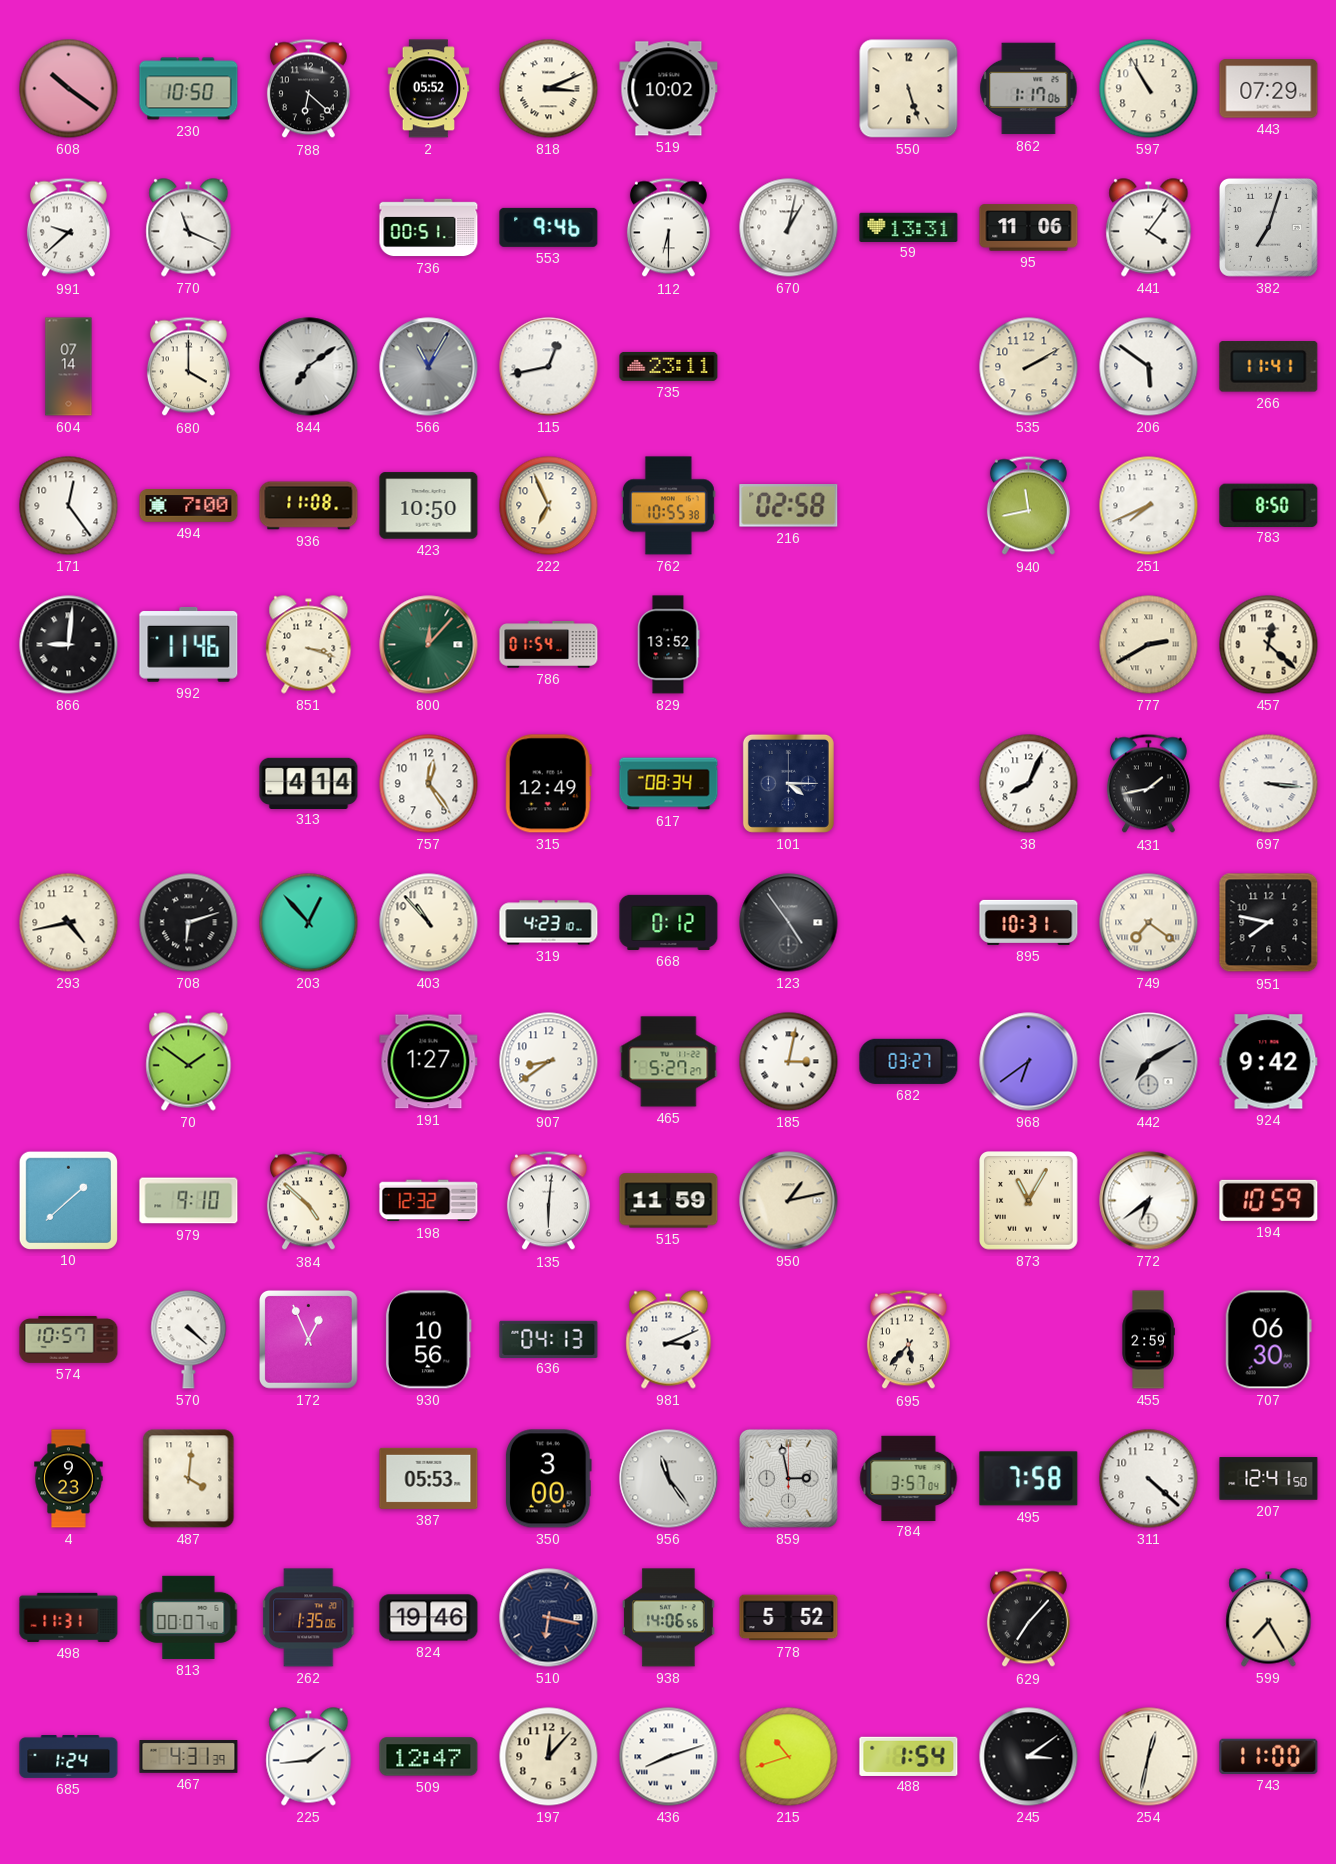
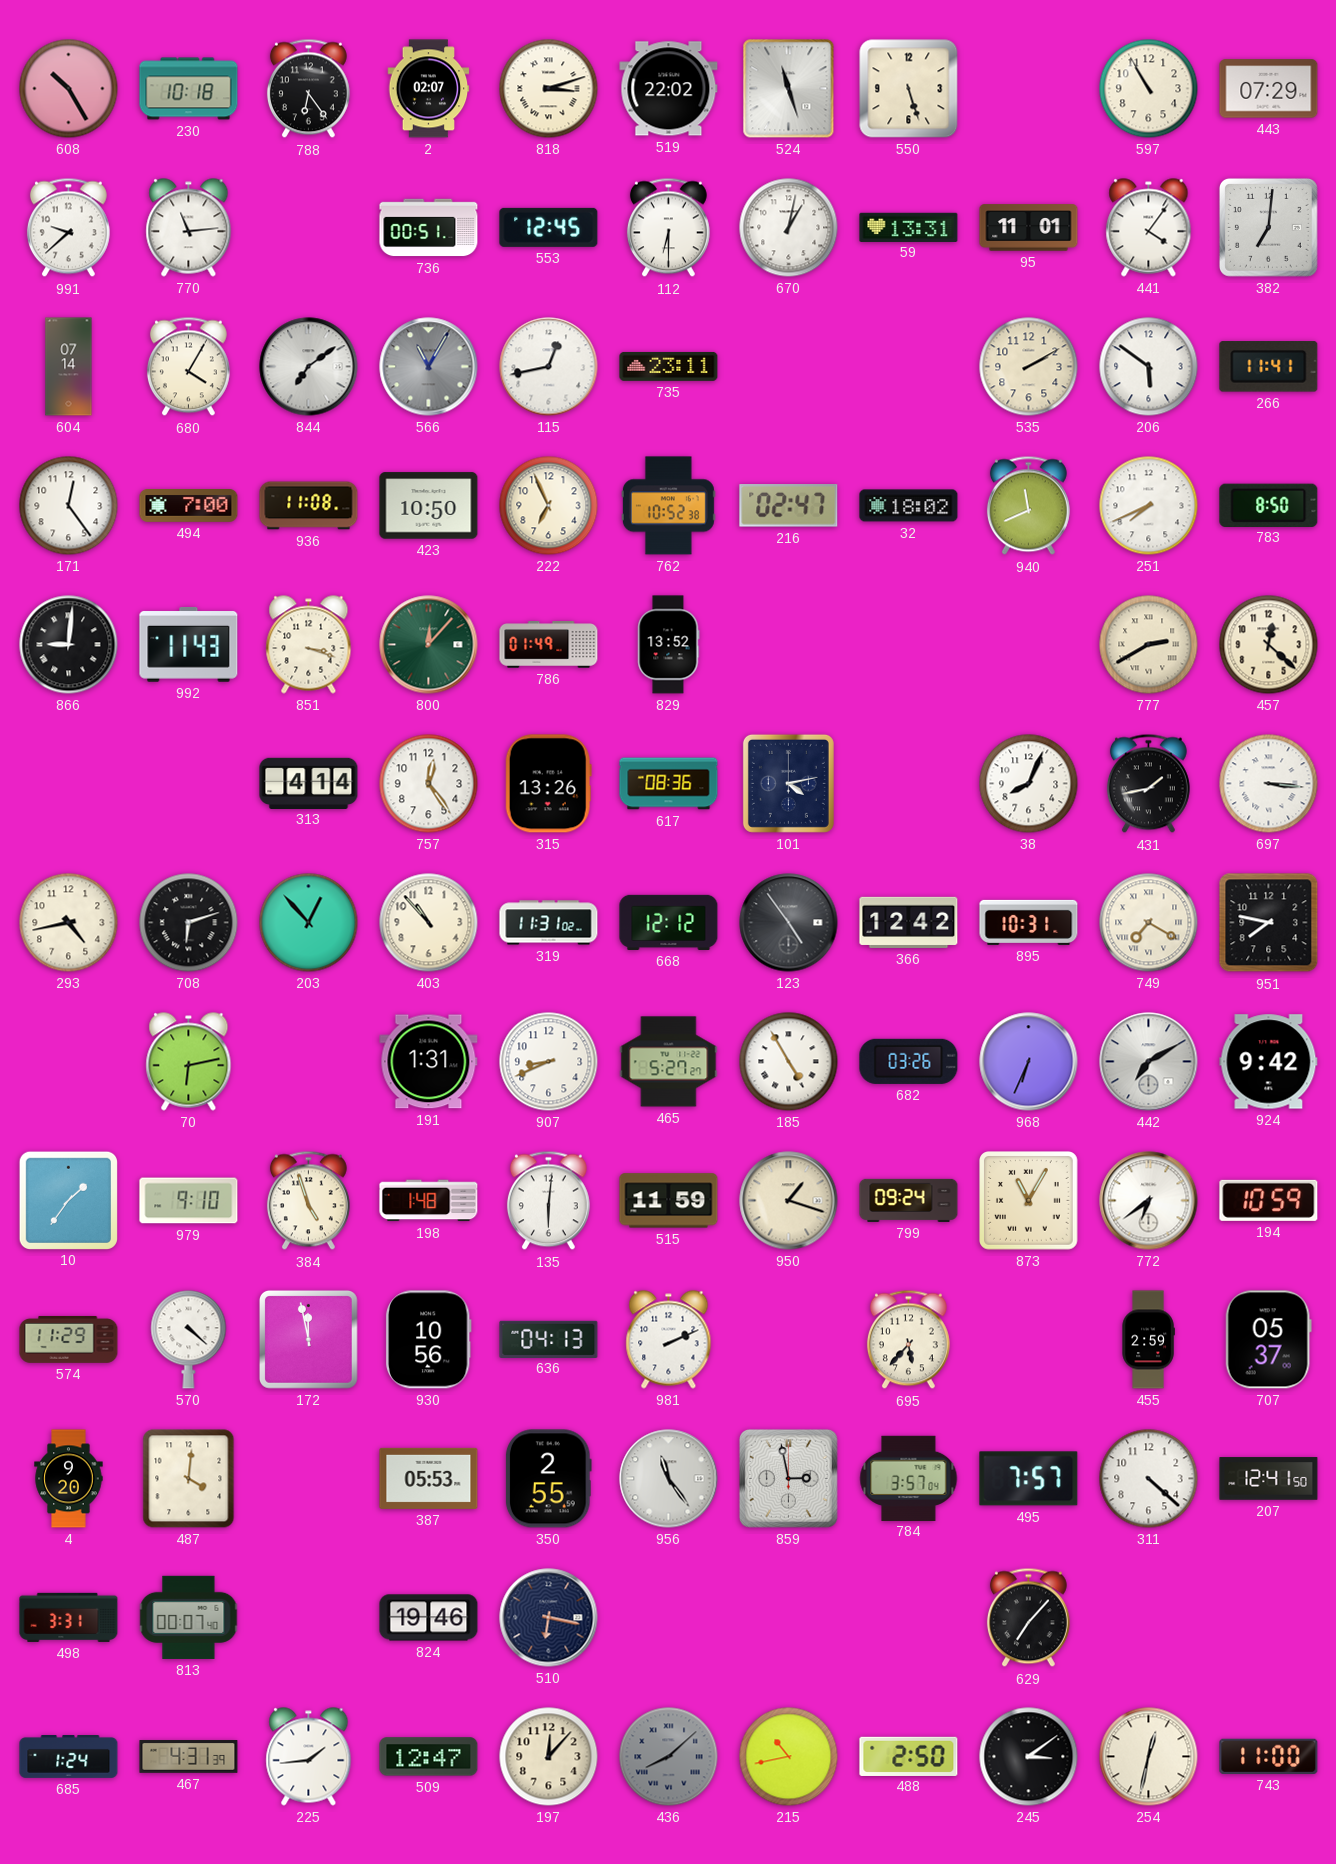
608: 10:21 -> 10:25
230: 10:50 -> 10:18
788: 6:22 -> 6:24
2: 05:52 -> 02:07
818: 3:11 -> 3:12
519: 10:02 -> 22:02
524: none -> 11:27
862: 1:17 -> none
770: 11:19 -> 11:14
553: 9:46 -> 12:45
95: 11:06 -> 11:01
382: 7:03 -> 7:01
680: 4:00 -> 4:05
762: 10:55 -> 10:52
216: 02:58 -> 02:47
32: none -> 18:02
940: 11:43 -> 11:41
992: 11:46 -> 11:43
786: 01:54 -> 01:49
315: 12:49 -> 13:26
617: 08:34 -> 08:36
101: 4:15 -> 4:13
319: 4:23 -> 11:31
668: 0:12 -> 12:12
366: none -> 12:42
749: 7:21 -> 7:20
70: 1:51 -> 6:13
191: 1:27 -> 1:31
907: 8:39 -> 8:41
185: 3:02 -> 4:55
682: 03:27 -> 03:26
968: 6:39 -> 6:34
10: 1:38 -> 1:36
384: 4:52 -> 4:57
198: 12:32 -> 1:48
950: 1:13 -> 1:18
799: none -> 09:24
574: 10:57 -> 11:29
172: 12:56 -> 11:58
981: 3:11 -> 2:11
707: 06:30 -> 05:37
4: 9:23 -> 9:20
350: 3:00 -> 2:55
495: 7:58 -> 7:57
498: 11:31 -> 3:31
262: 1:35 -> none
938: 14:06 -> none
778: 5:52 -> none
599: 7:25 -> none
436: 8:12 -> 8:08
436 dial: white -> grey
215: 10:42 -> 10:43
488: 1:54 -> 2:50
